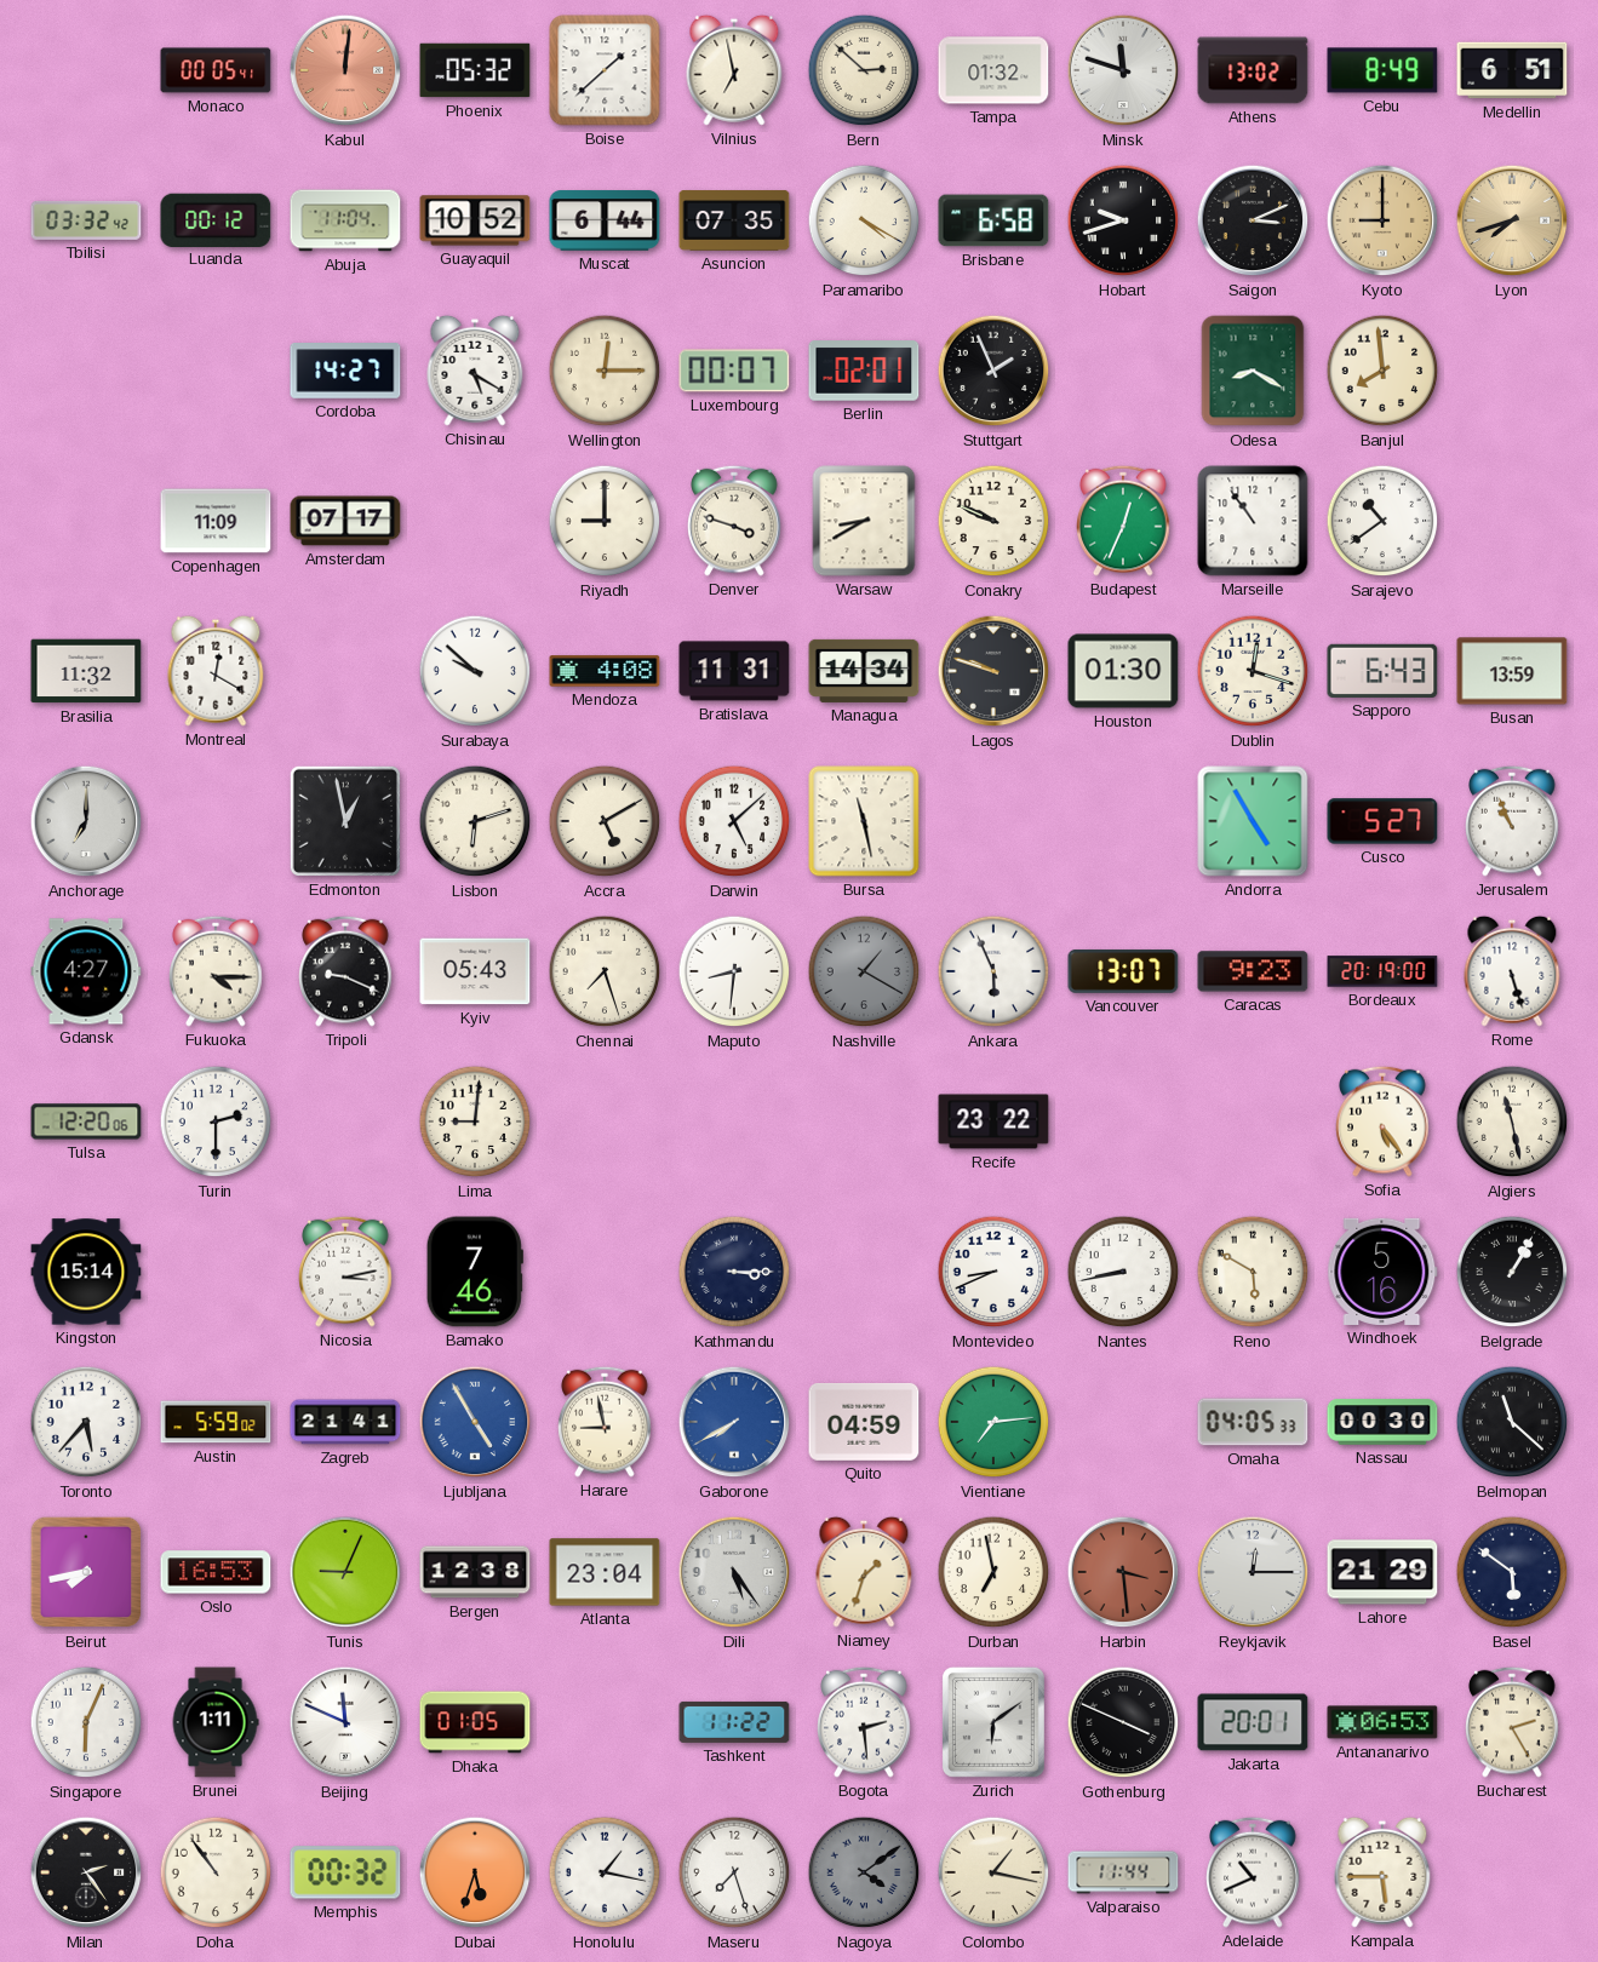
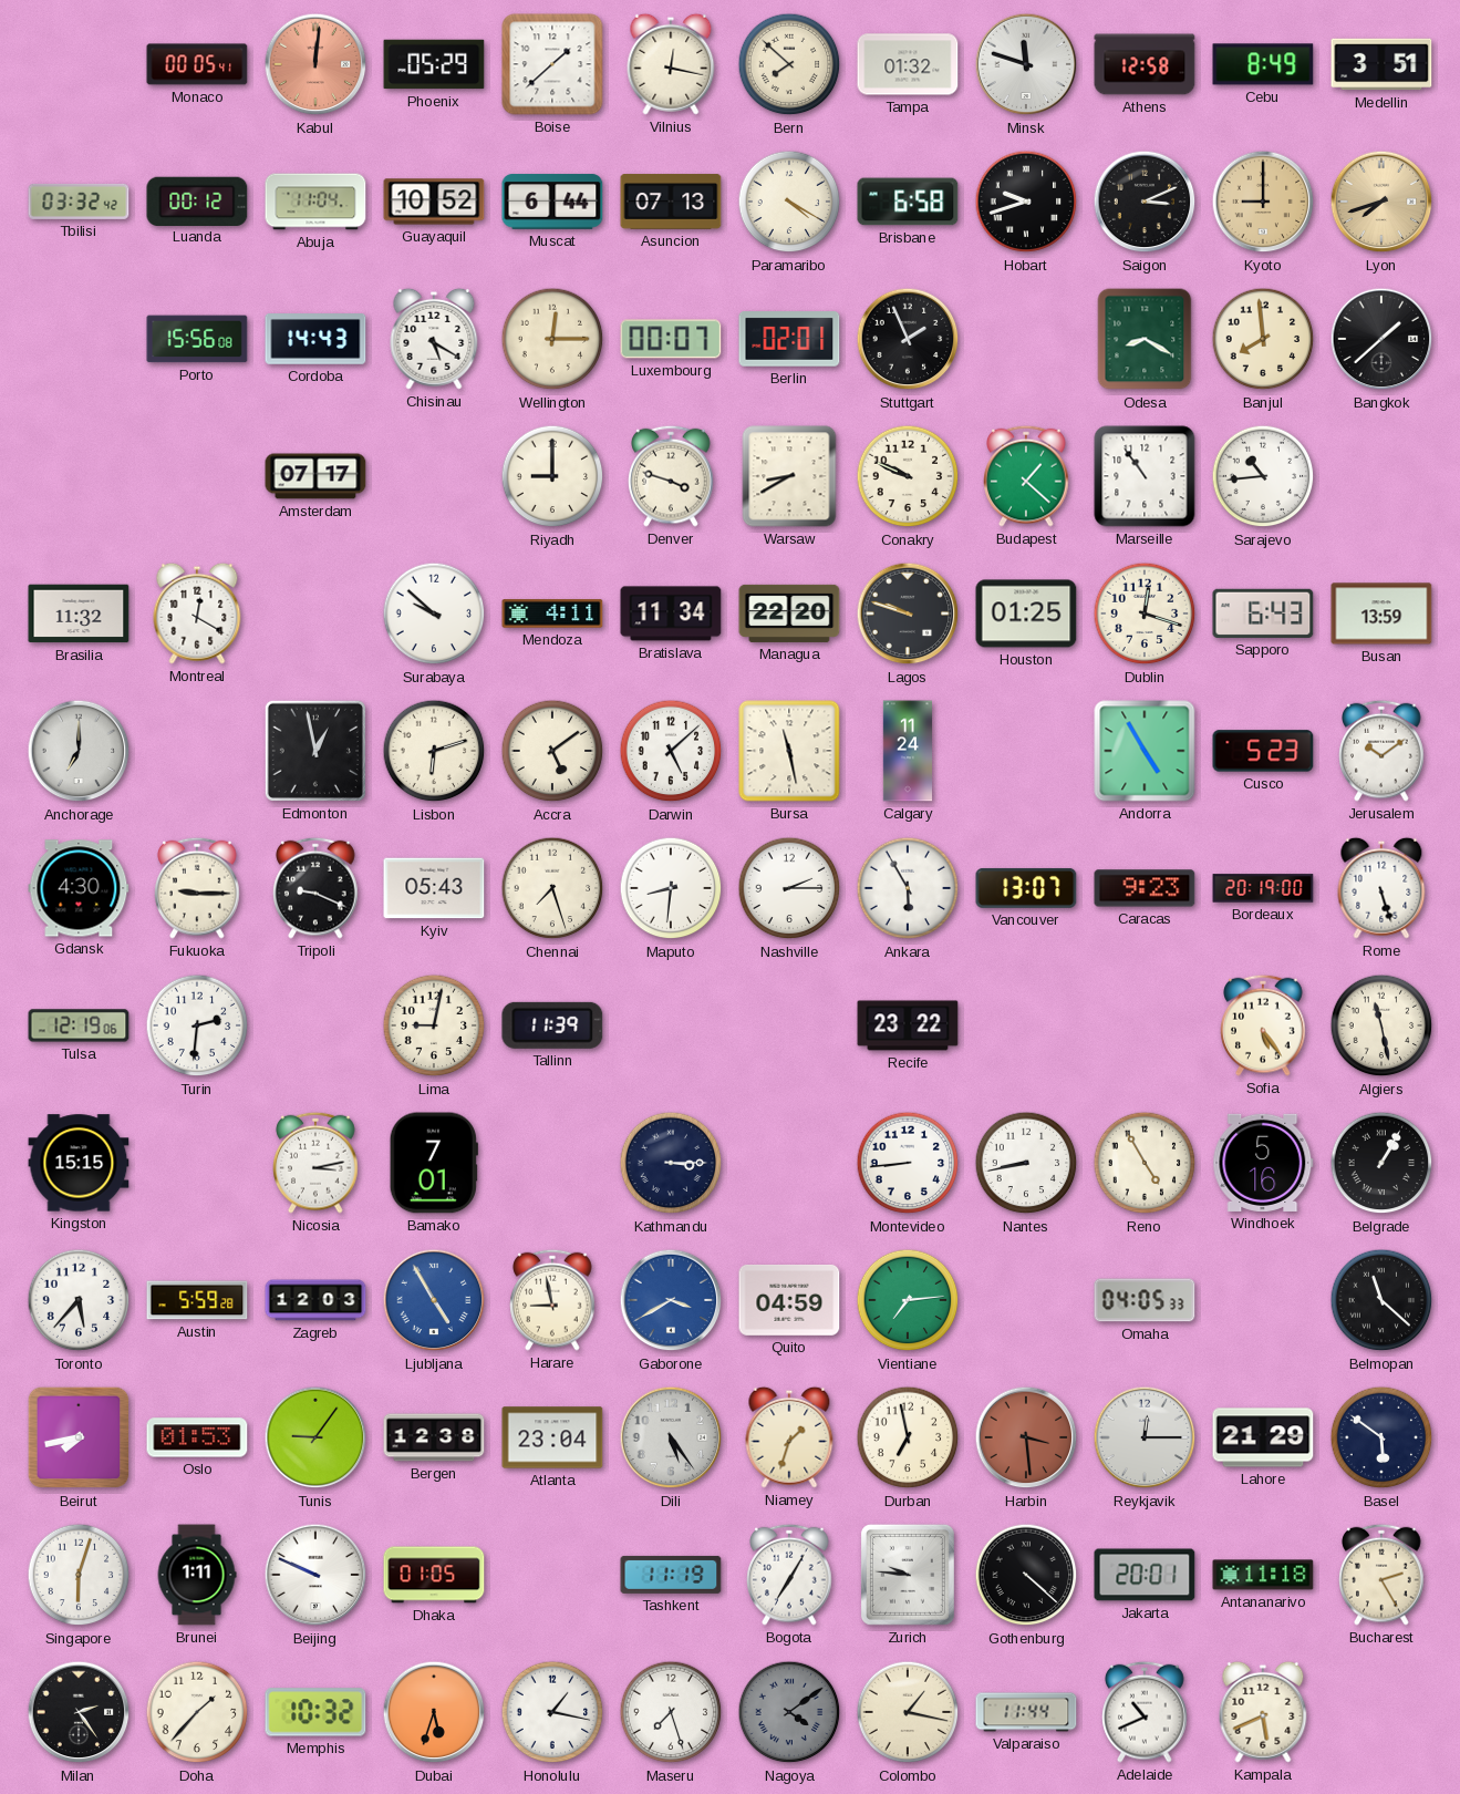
Phoenix: 05:32 -> 05:29
Vilnius: 6:58 -> 12:17
Bern: 2:52 -> 7:52
Athens: 13:02 -> 12:58
Medellin: 6:51 -> 3:51
Asuncion: 07:35 -> 07:13
Porto: none -> 15:56
Cordoba: 14:27 -> 14:43
Bangkok: none -> 1:38
Copenhagen: 11:09 -> none
Budapest: 12:34 -> 1:22
Sarajevo: 10:39 -> 10:44
Mendoza: 4:08 -> 4:11
Bratislava: 11:31 -> 11:34
Managua: 14:34 -> 22:20
Houston: 01:30 -> 01:25
Accra: 5:10 -> 5:09
Calgary: none -> 11:24
Cusco: 5:27 -> 5:23
Jerusalem: 10:56 -> 10:09
Gdansk: 4:27 -> 4:30
Fukuoka: 4:15 -> 9:15
Nashville: 1:20 -> 2:15
Nashville dial: grey -> white
Ankara: 5:56 -> 5:55
Tulsa: 12:20 -> 12:19
Turin: 2:30 -> 2:31
Lima: 9:01 -> 9:02
Tallinn: none -> 11:39
Kingston: 15:14 -> 15:15
Bamako: 7:46 -> 7:01
Montevideo: 8:41 -> 8:44
Reno: 5:50 -> 4:55
Austin: 5:59:02 -> 5:59:28
Zagreb: 21:41 -> 12:03
Gaborone: 7:40 -> 3:40
Nassau: 00:30 -> none
Oslo: 16:53 -> 01:53
Tunis: 9:04 -> 9:06
Singapore: 6:04 -> 6:03
Beijing: 11:49 -> 9:49
Tashkent: 11:22 -> 11:19
Bogota: 2:29 -> 7:05
Zurich: 6:09 -> 9:46
Gothenburg: 3:49 -> 4:22
Antananarivo: 06:53 -> 11:18
Doha: 10:54 -> 1:37
Memphis: 00:32 -> 10:32
Kampala: 5:45 -> 5:41
